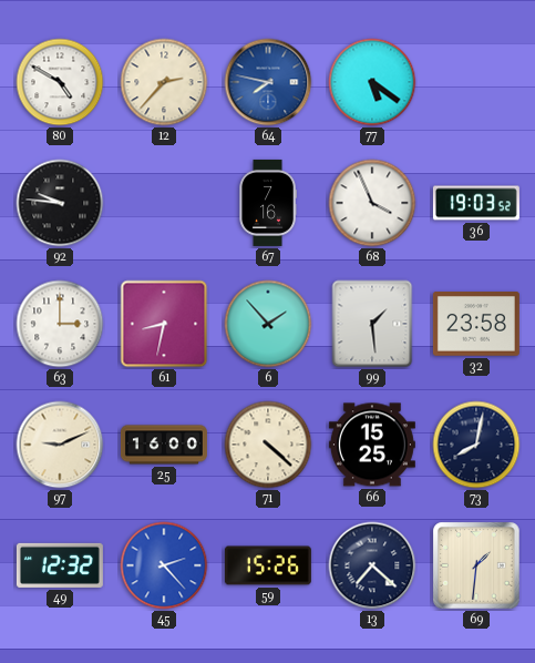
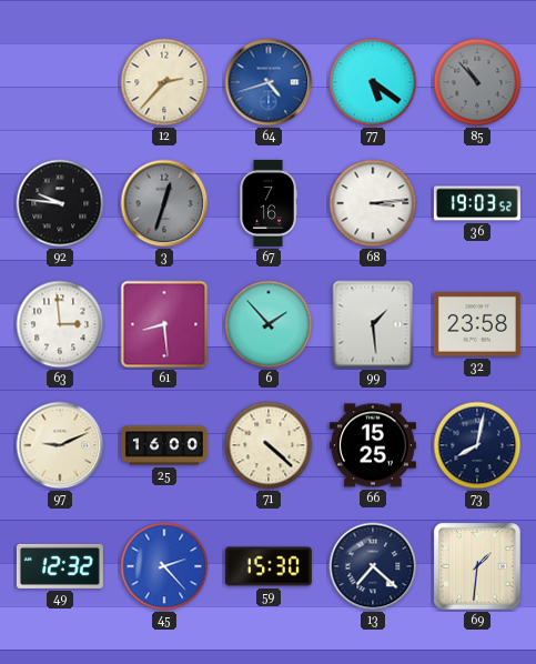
80: 4:50 -> none
64: 7:47 -> 4:42
85: none -> 10:53
3: none -> 12:33
68: 3:56 -> 3:14
63: 3:00 -> 2:59
61: 8:32 -> 8:29
59: 15:26 -> 15:30
